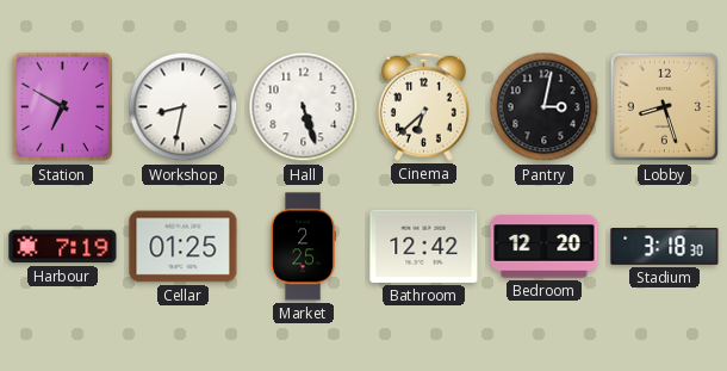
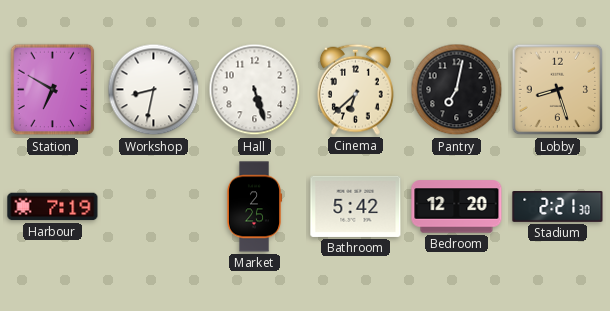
Pantry: 3:02 -> 7:02
Cellar: 01:25 -> none
Bathroom: 12:42 -> 5:42
Stadium: 3:18 -> 2:21
